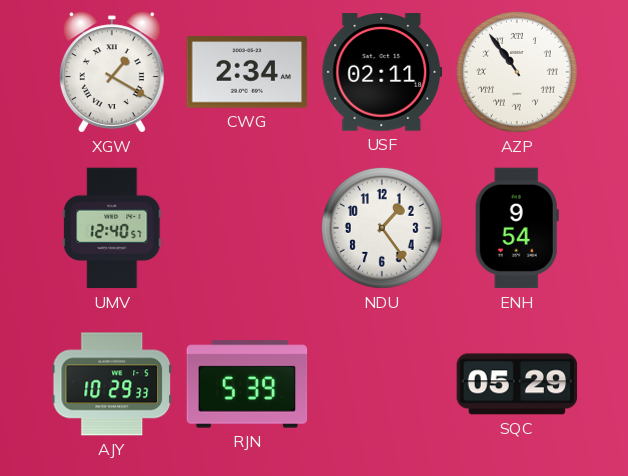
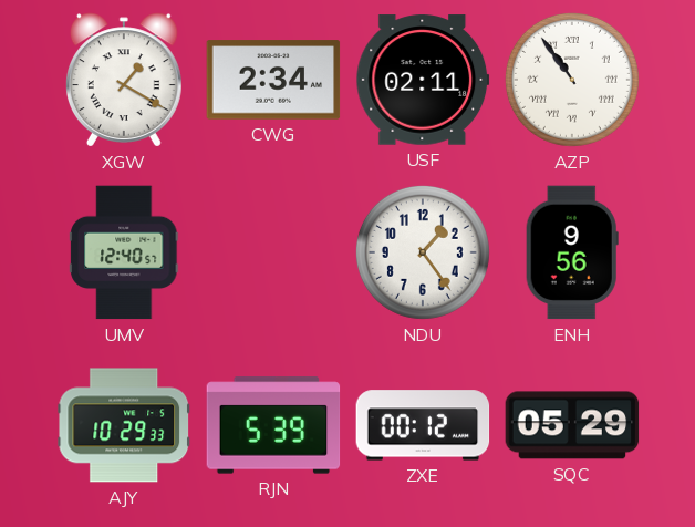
ENH: 9:54 -> 9:56
ZXE: none -> 00:12
